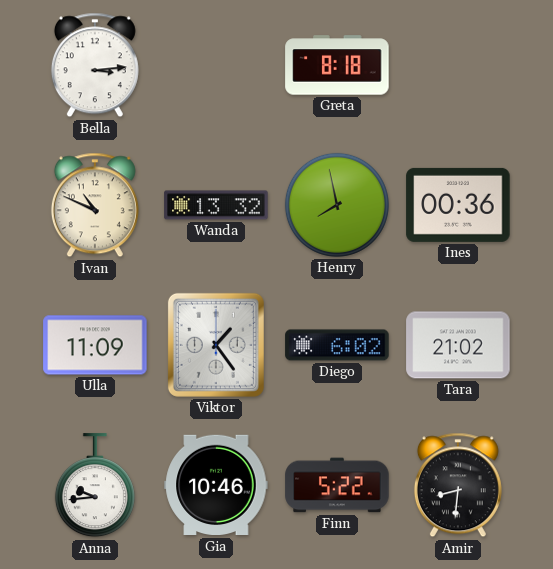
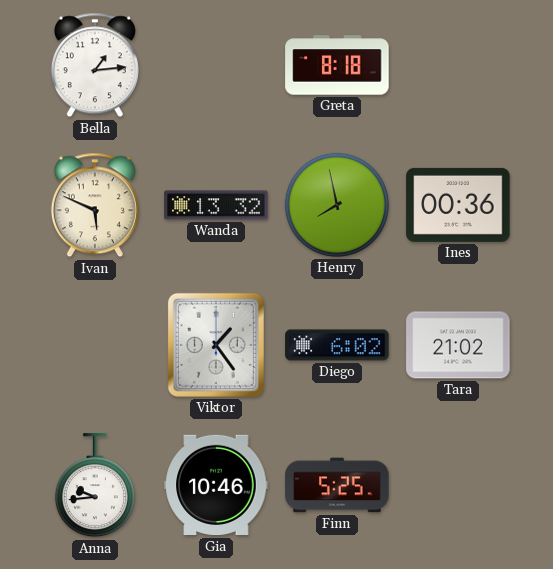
Bella: 3:14 -> 1:14
Ivan: 10:49 -> 5:49
Ulla: 11:09 -> none
Finn: 5:22 -> 5:25
Amir: 8:31 -> none
